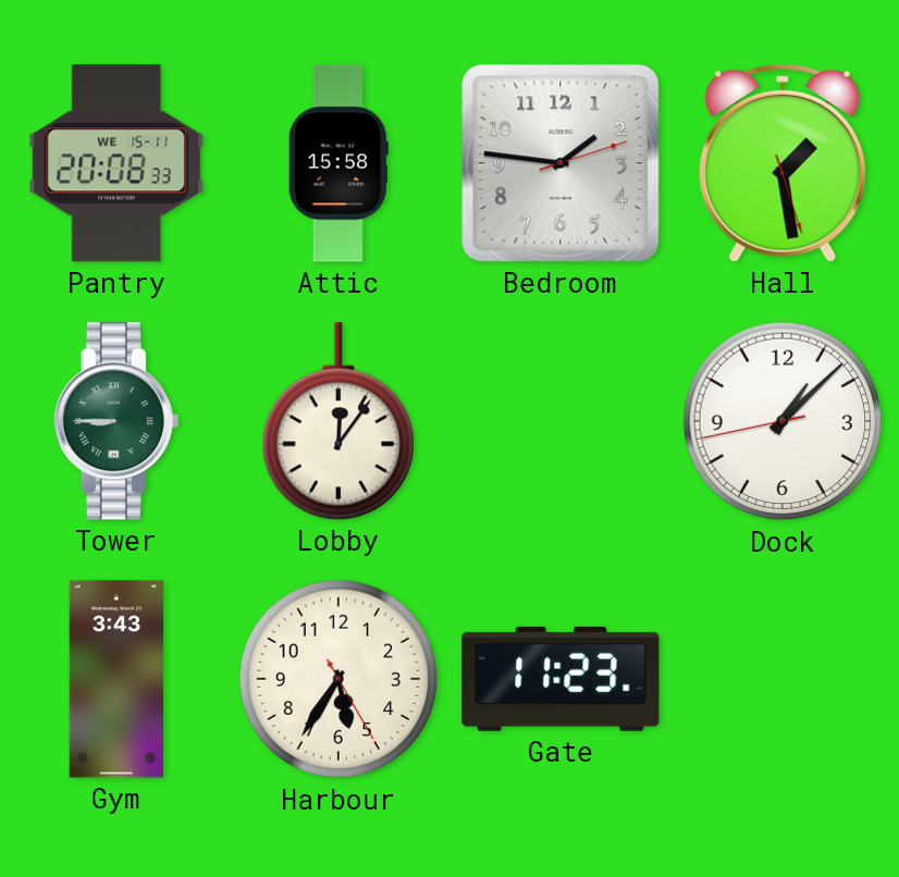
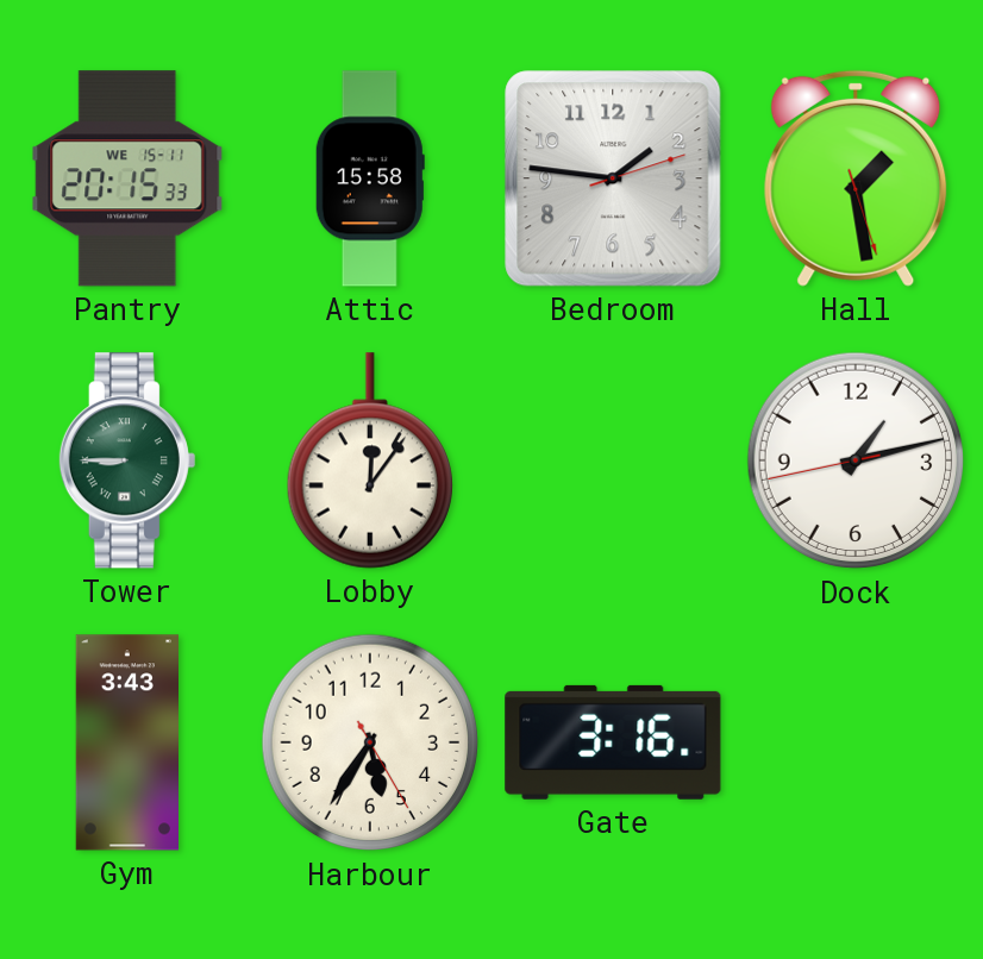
Pantry: 20:08 -> 20:15
Dock: 1:07 -> 1:12
Gate: 11:23 -> 3:16
